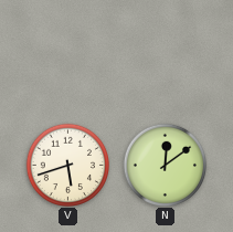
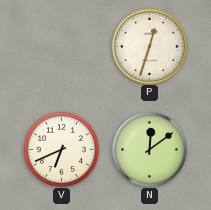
P: none -> 12:33
V: 5:42 -> 6:41
